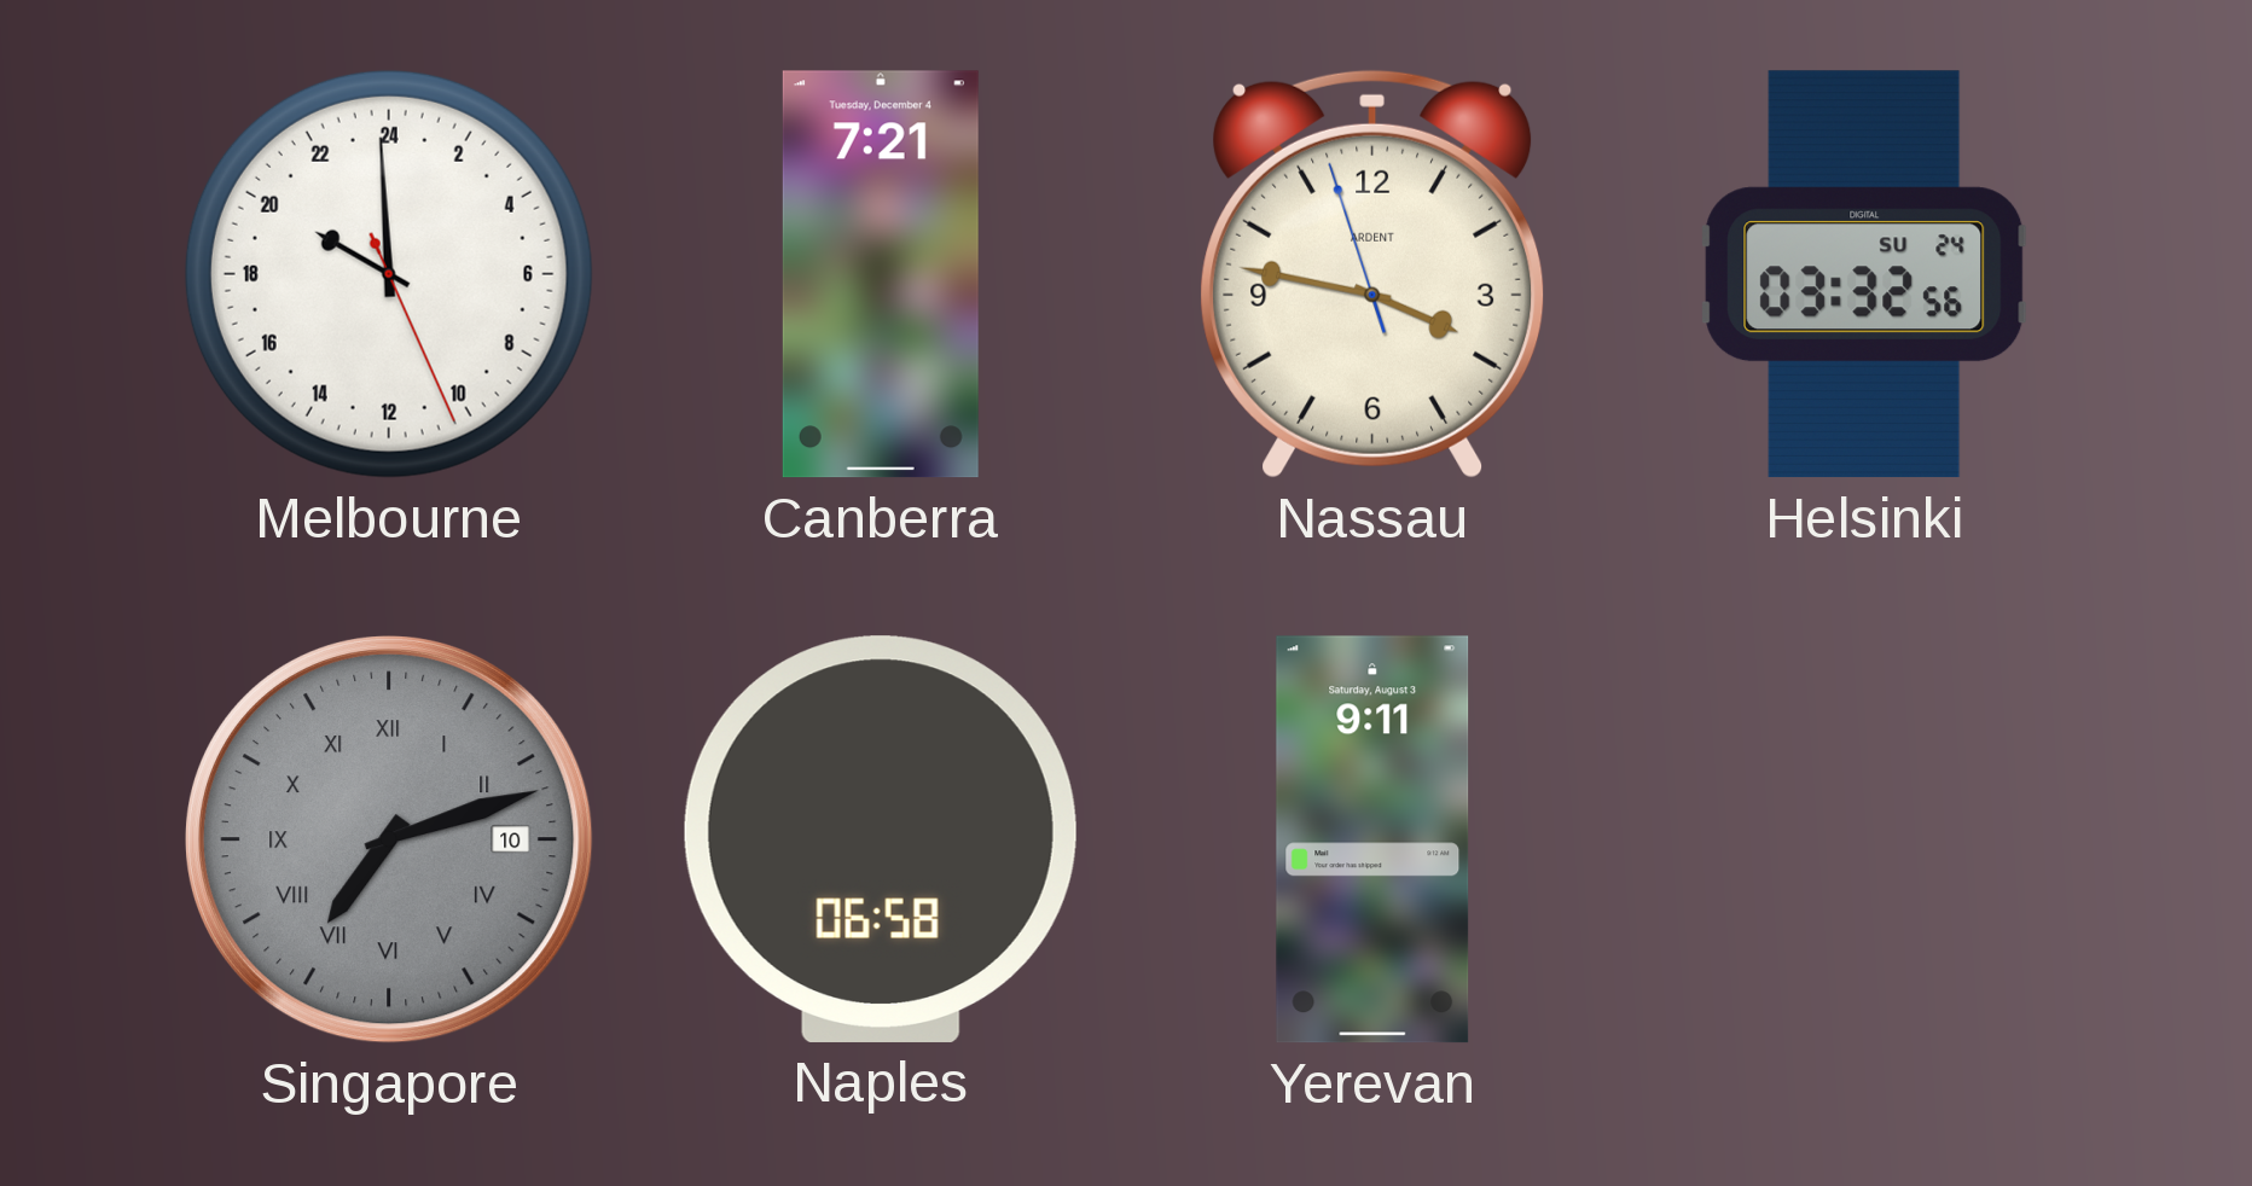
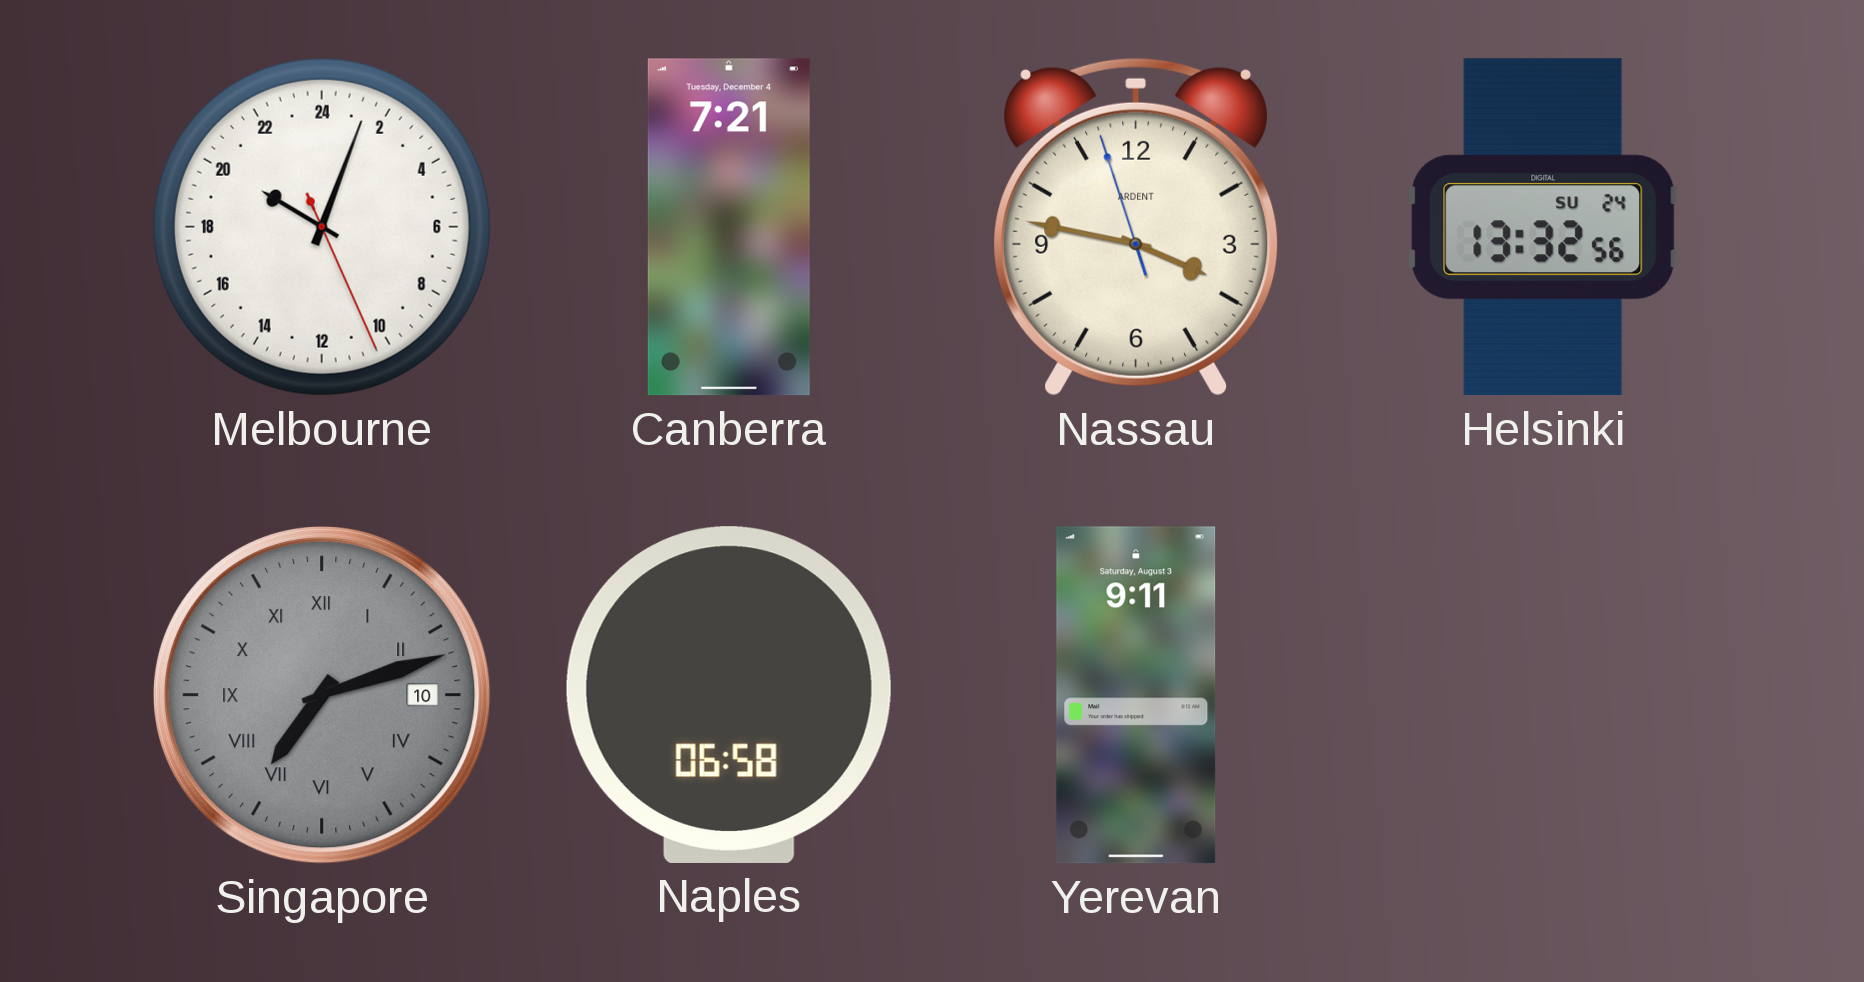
Melbourne: 19:59 -> 20:03
Helsinki: 03:32 -> 13:32
